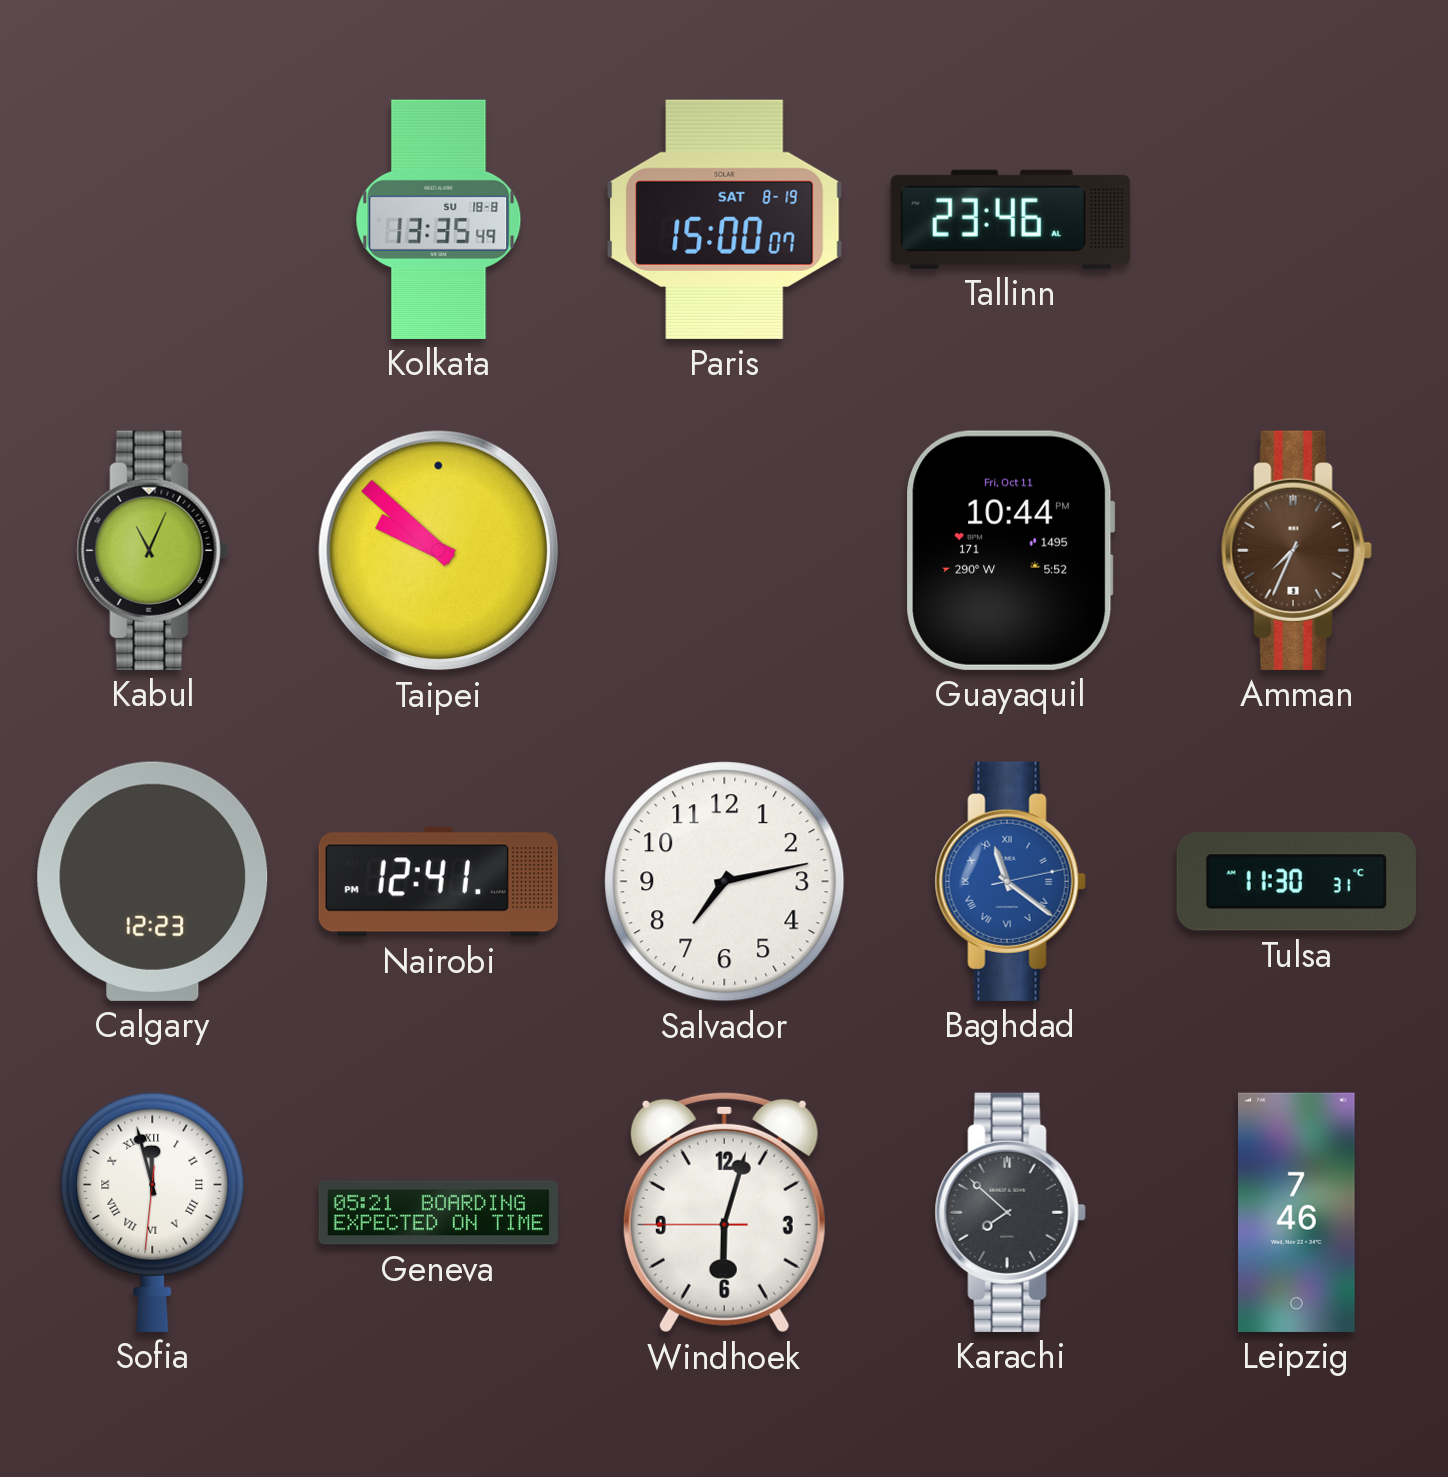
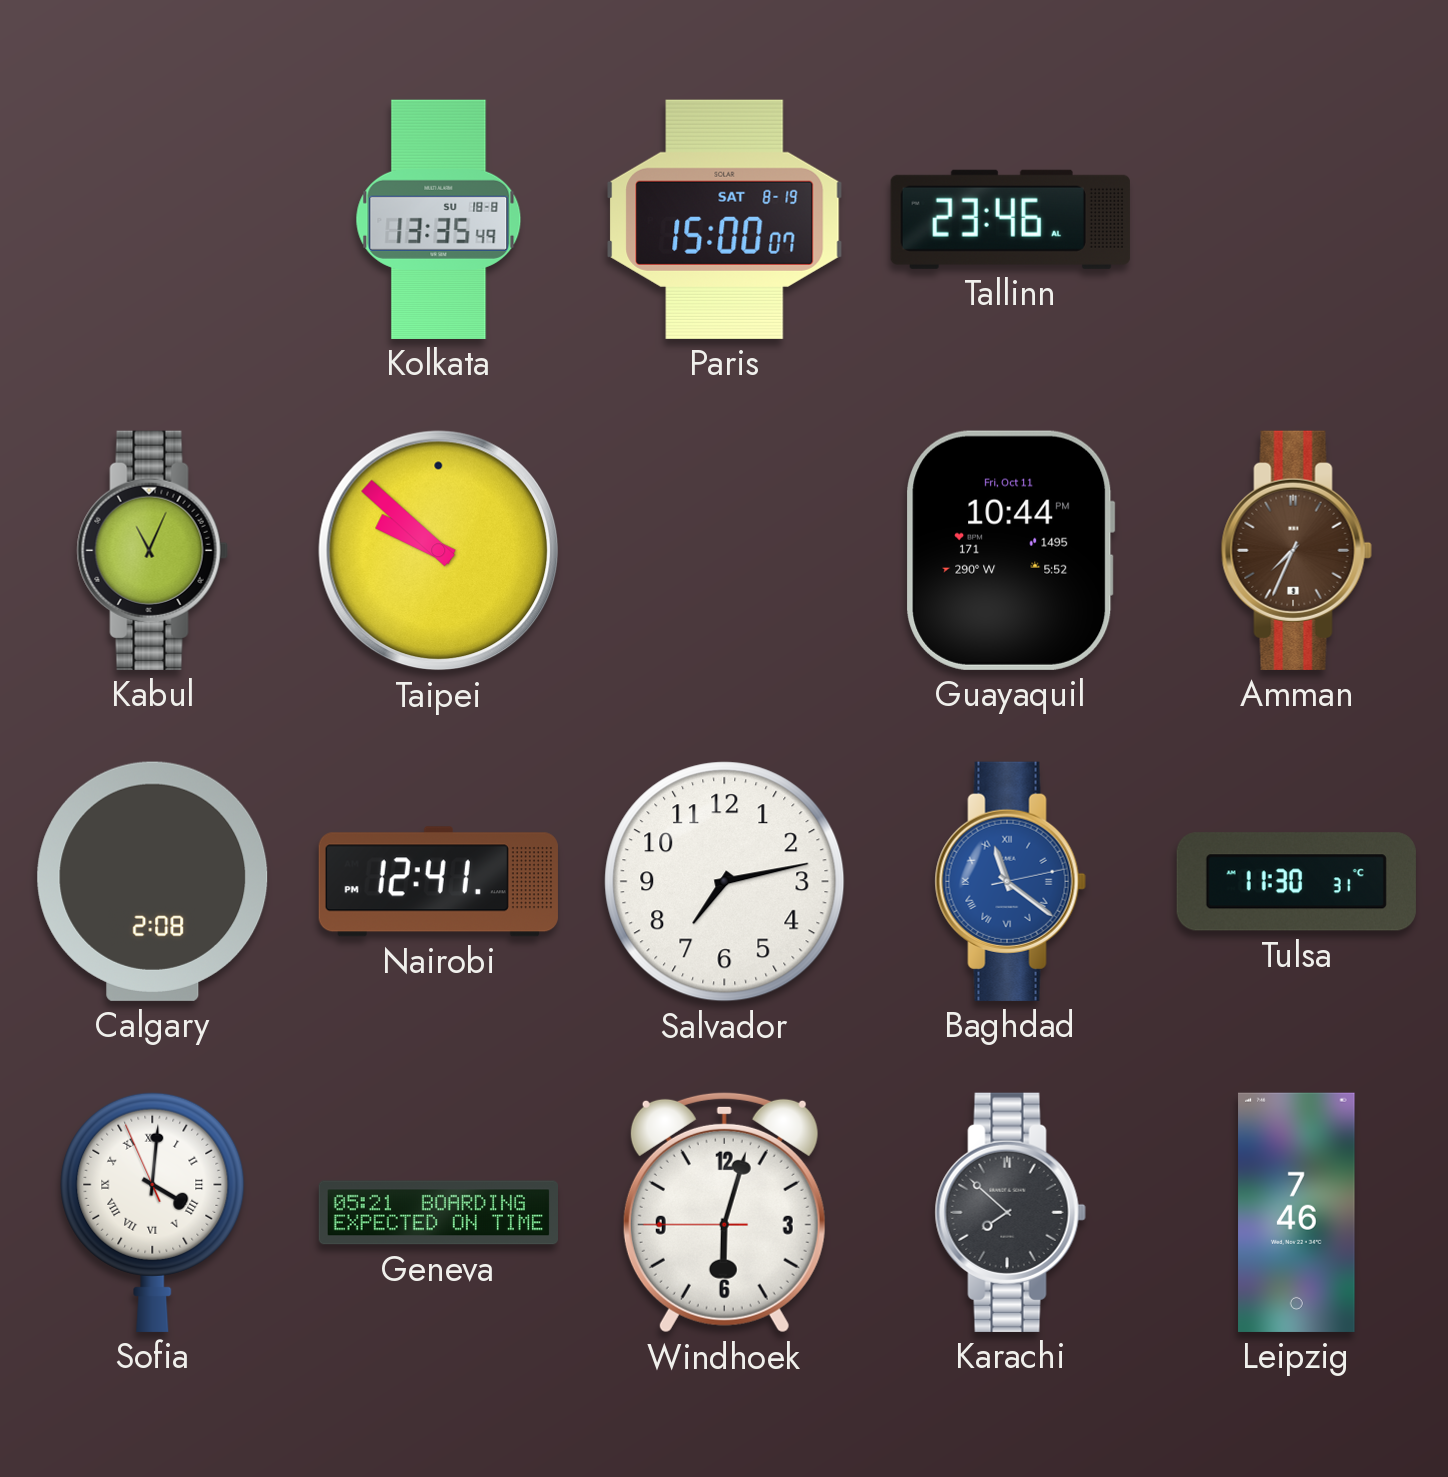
Calgary: 12:23 -> 2:08
Sofia: 11:57 -> 4:00
